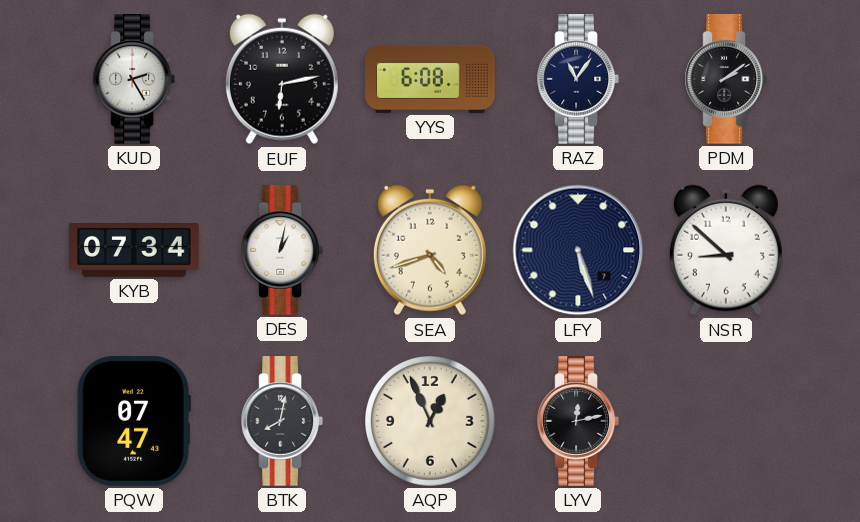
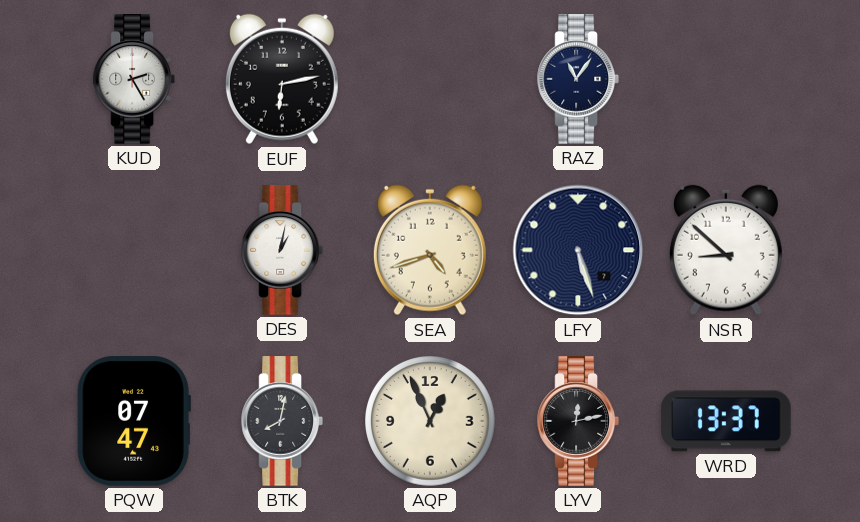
YYS: 6:08 -> none
PDM: 2:09 -> none
KYB: 07:34 -> none
WRD: none -> 13:37
